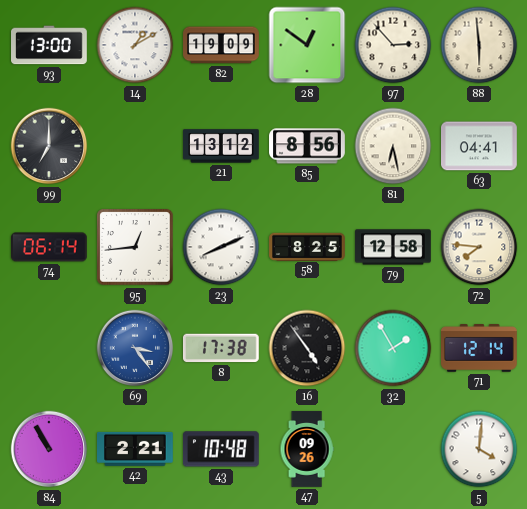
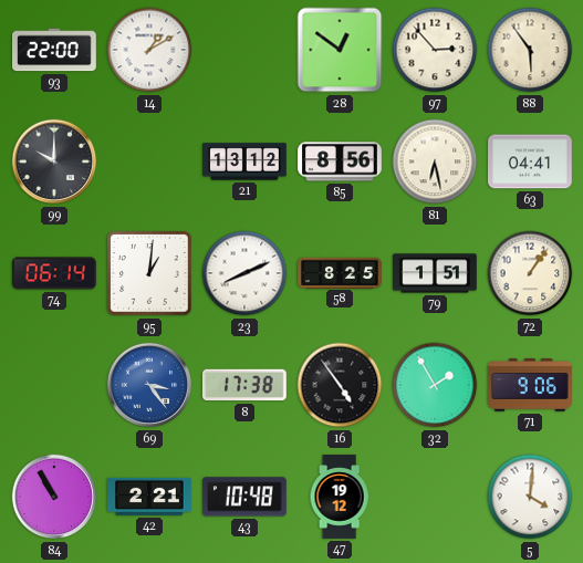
93: 13:00 -> 22:00
82: 19:09 -> none
88: 5:59 -> 5:54
99: 7:00 -> 10:00
95: 12:44 -> 1:01
79: 12:58 -> 1:51
72: 7:46 -> 1:06
71: 12:14 -> 9:06
47: 09:26 -> 19:12
